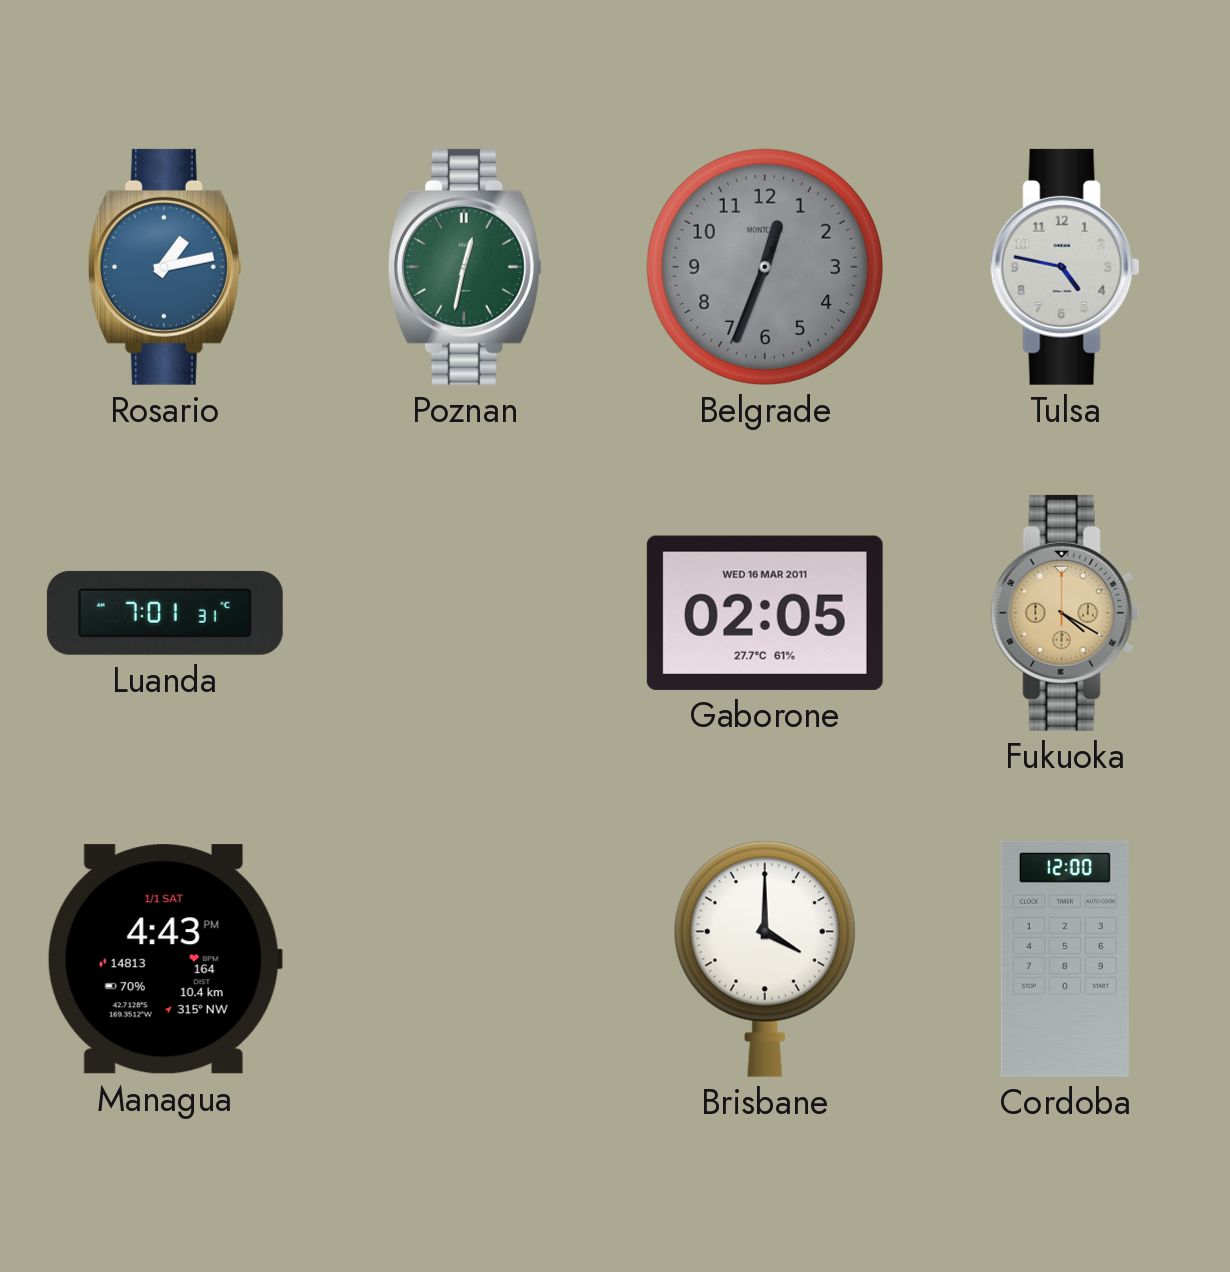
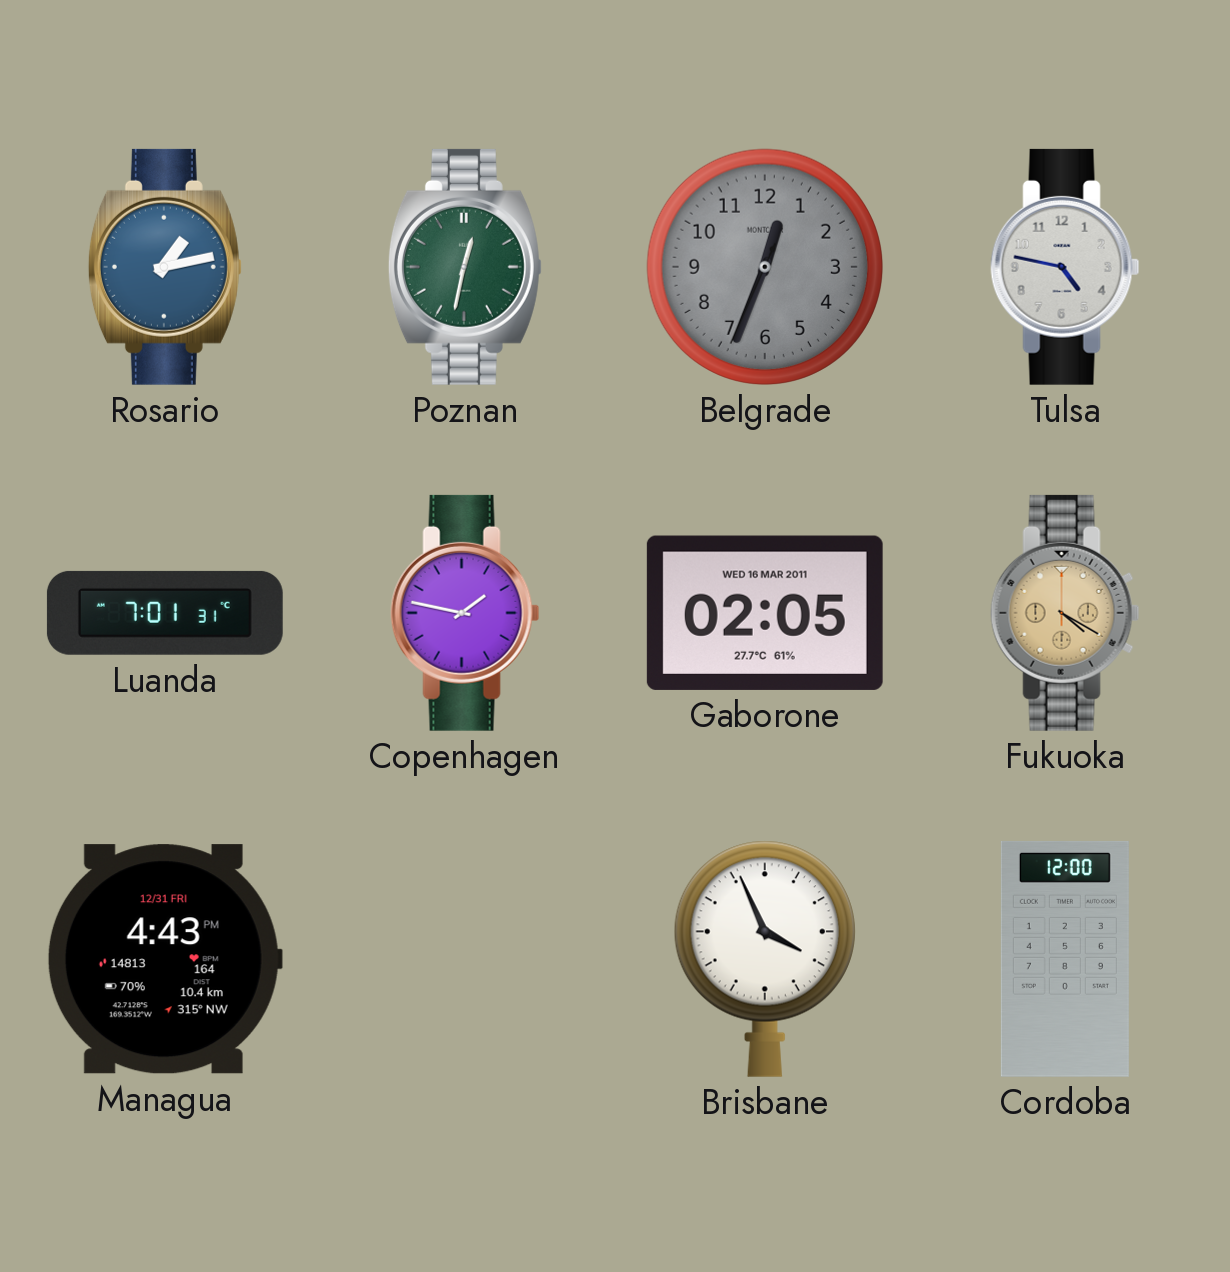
Copenhagen: none -> 1:47
Managua date: 1/1 SAT -> 12/31 FRI
Brisbane: 4:00 -> 3:56
